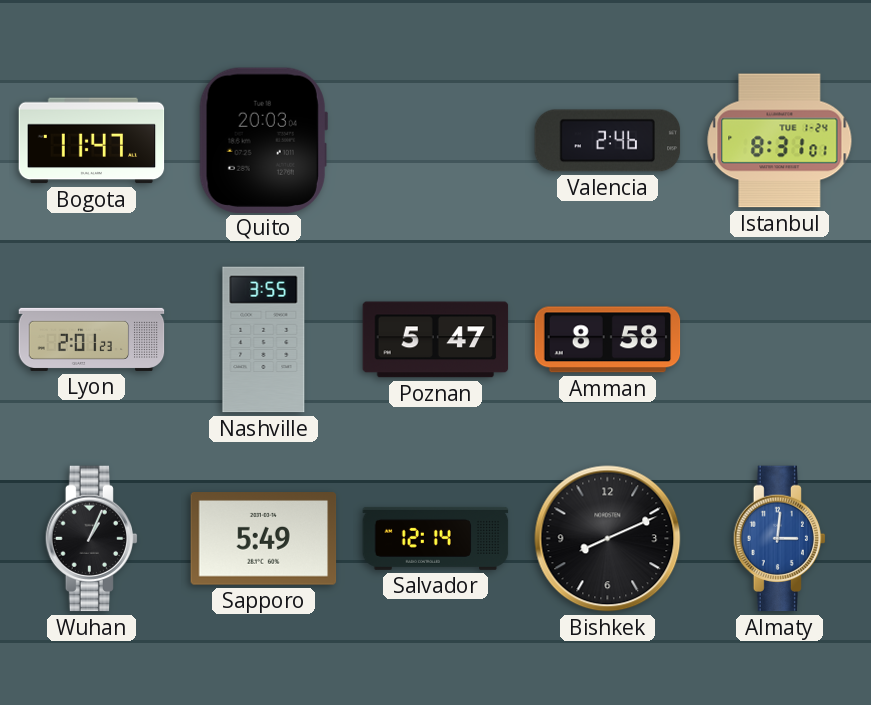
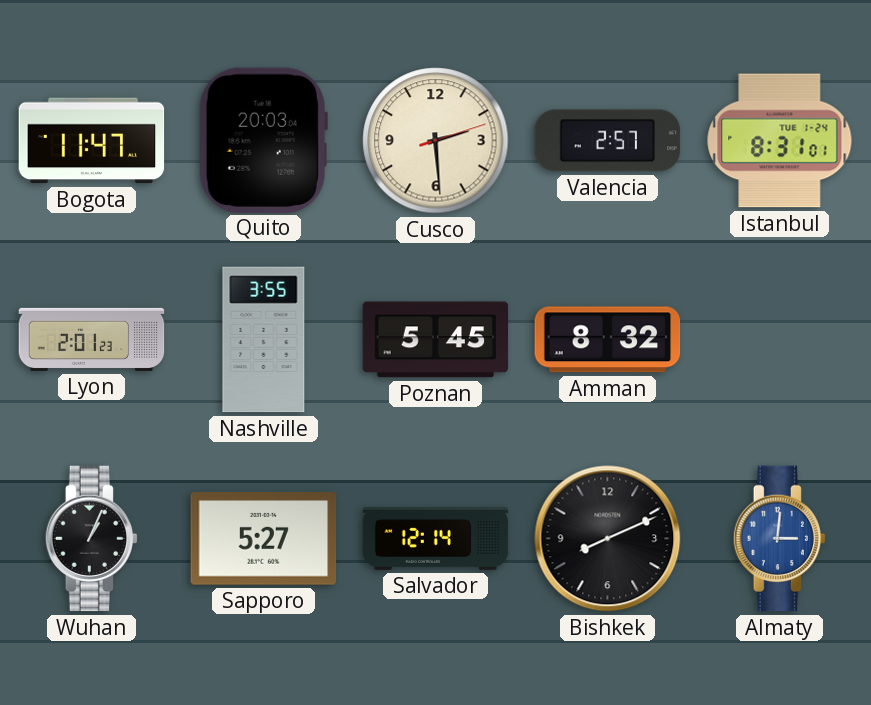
Cusco: none -> 2:29
Valencia: 2:46 -> 2:57
Poznan: 5:47 -> 5:45
Amman: 8:58 -> 8:32
Sapporo: 5:49 -> 5:27
